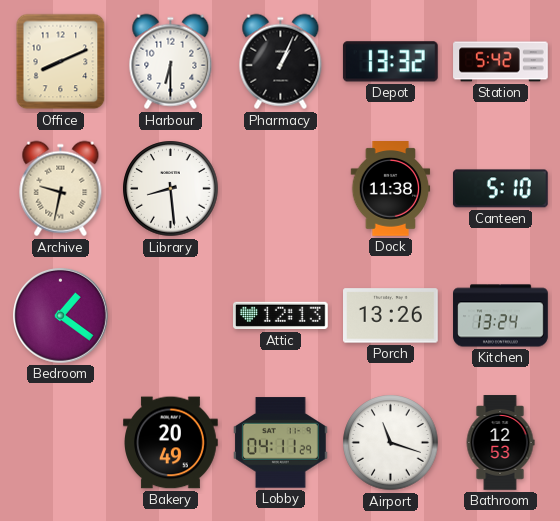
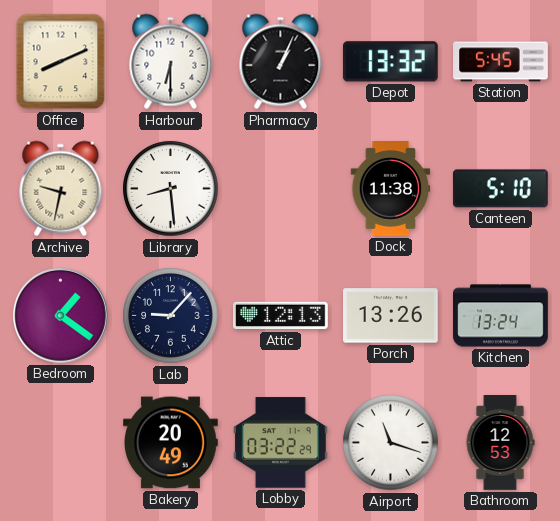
Station: 5:42 -> 5:45
Lab: none -> 9:07
Lobby: 04:11 -> 03:22
